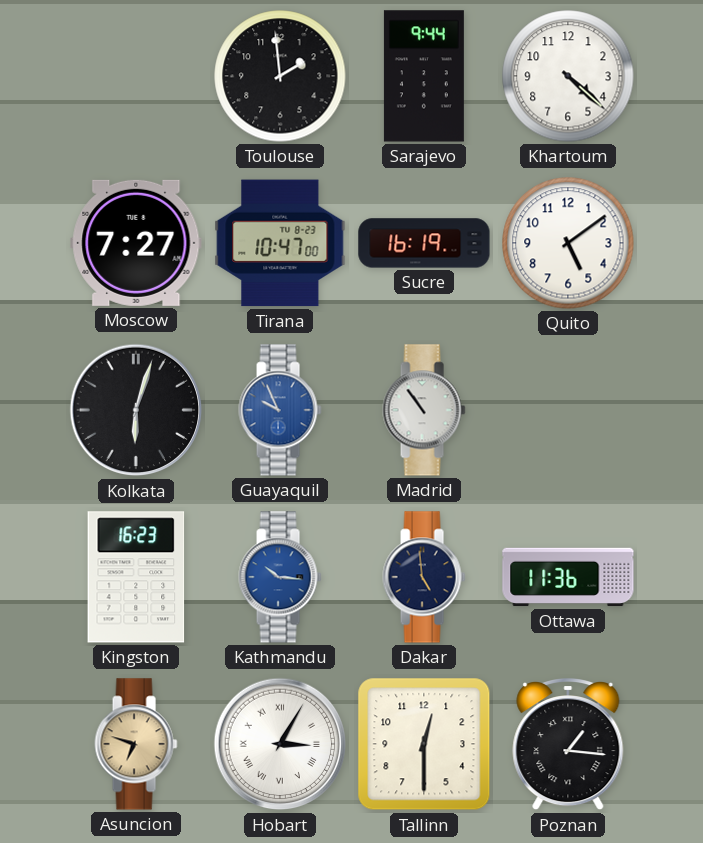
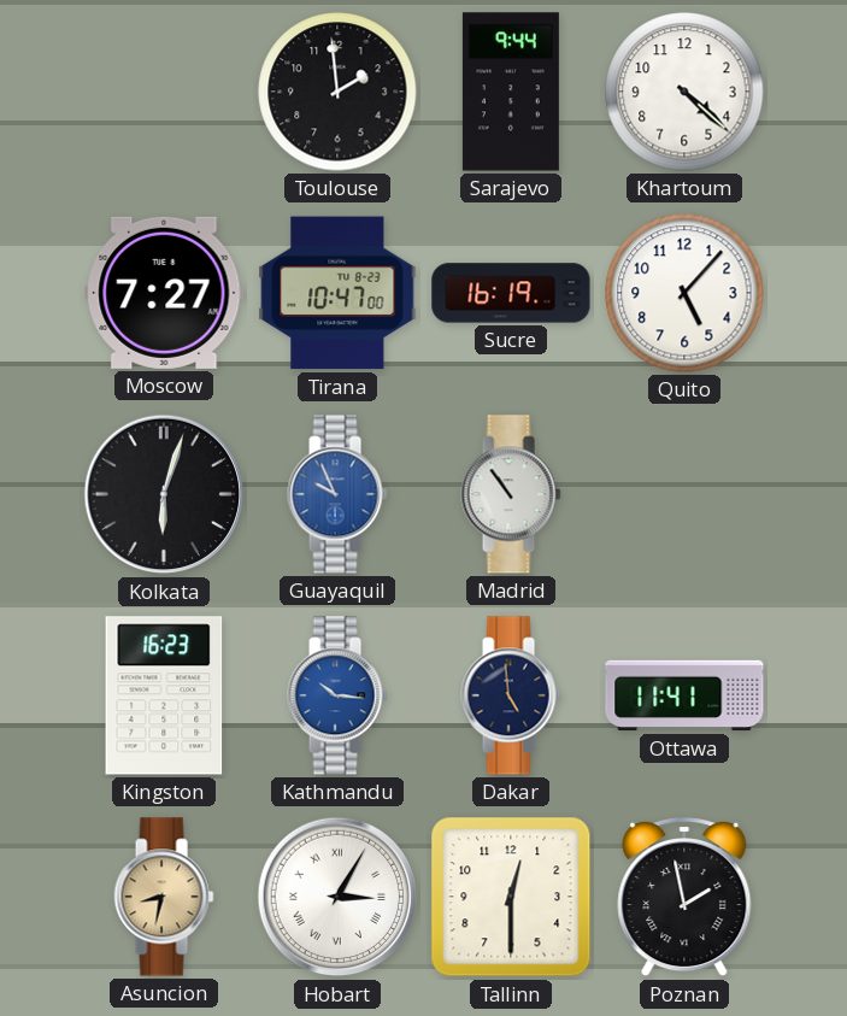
Quito: 5:09 -> 5:07
Ottawa: 11:36 -> 11:41
Asuncion: 6:48 -> 8:32
Poznan: 1:16 -> 1:58
